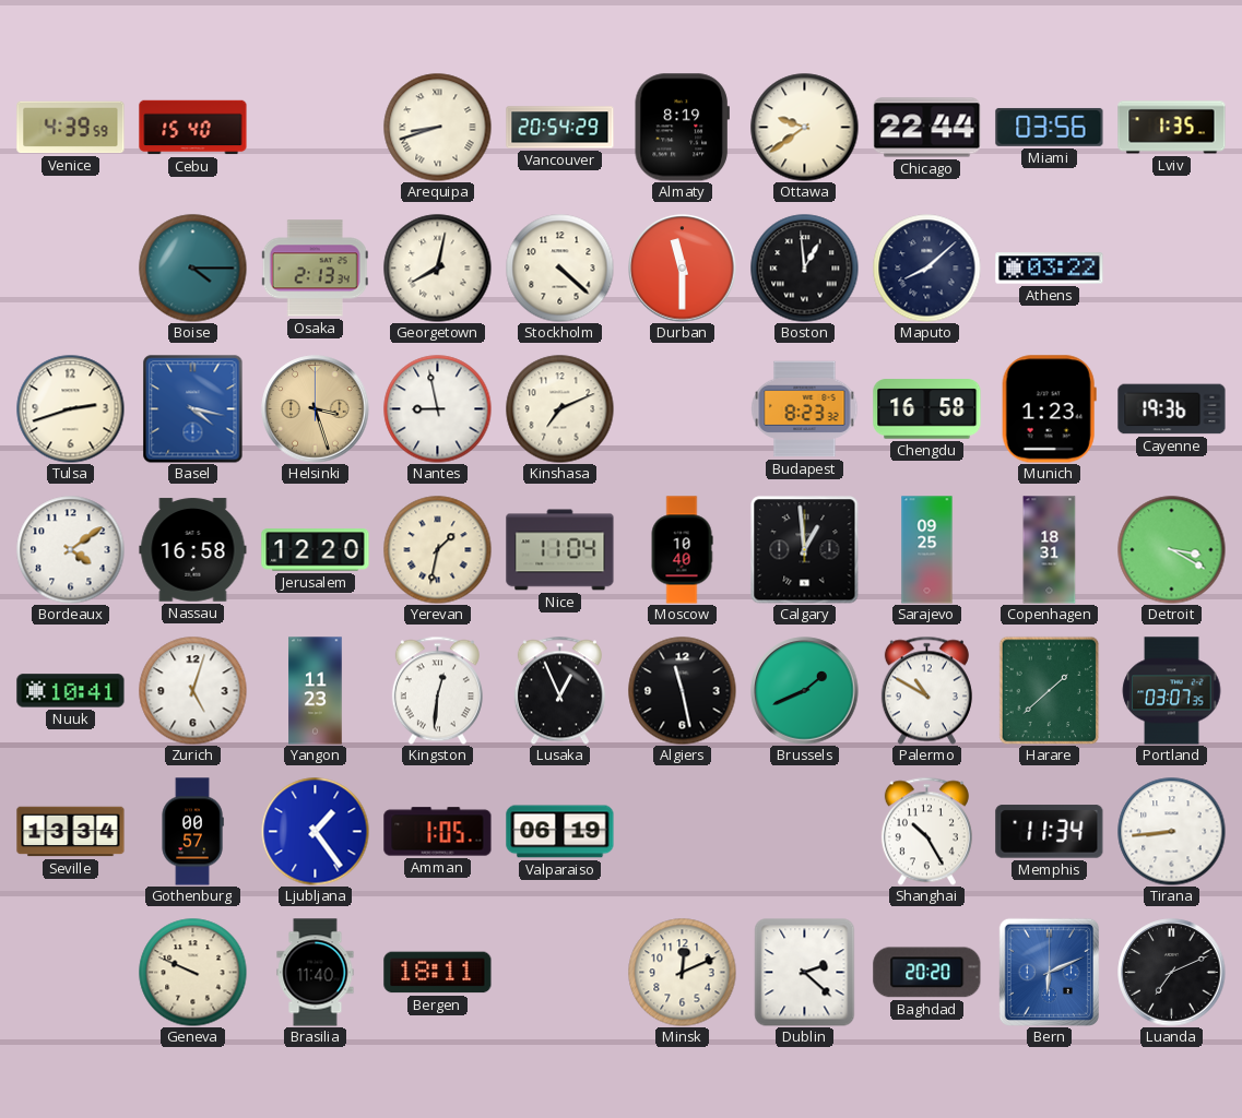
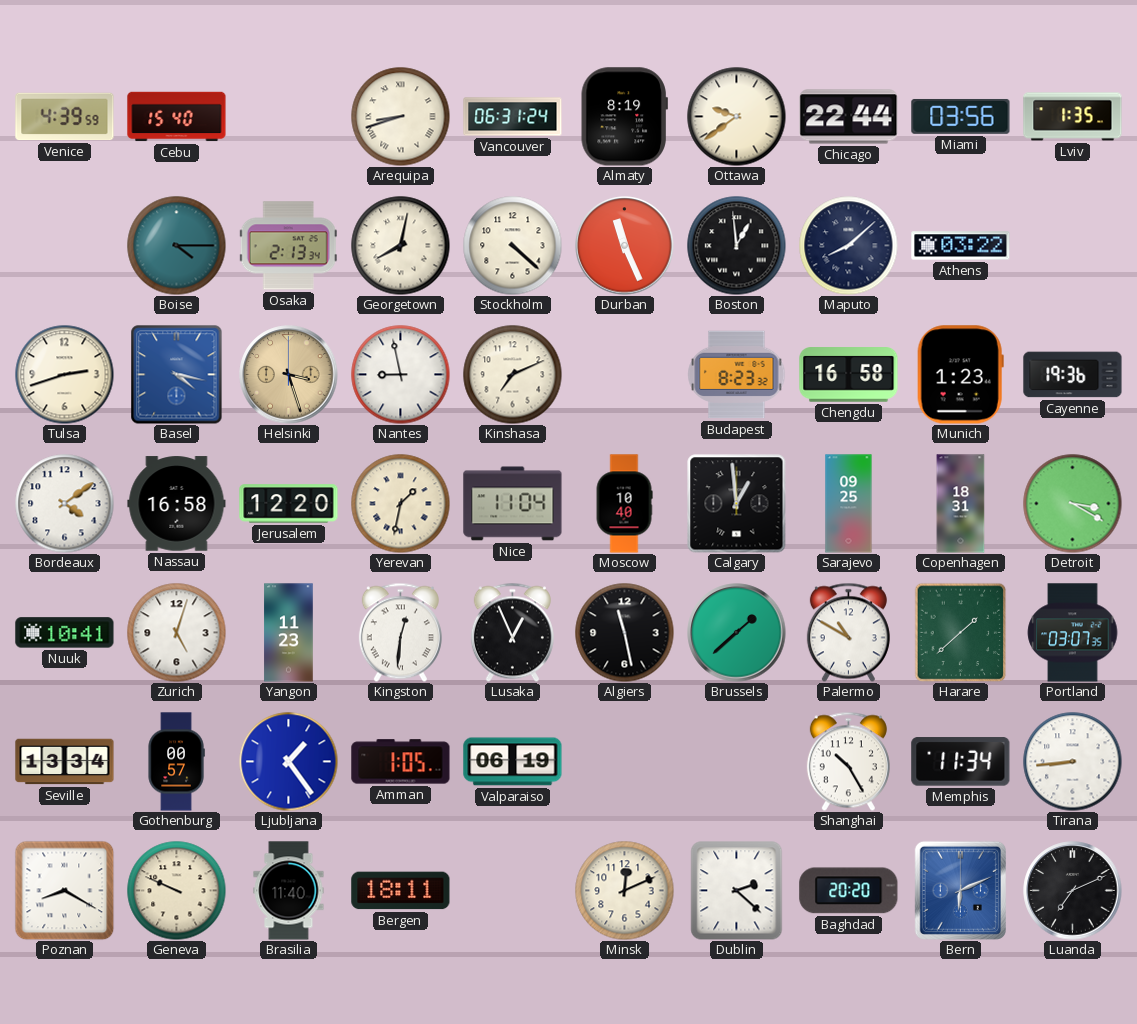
Vancouver: 20:54 -> 06:31
Durban: 11:30 -> 11:26
Brussels: 1:41 -> 1:38
Poznan: none -> 8:20
